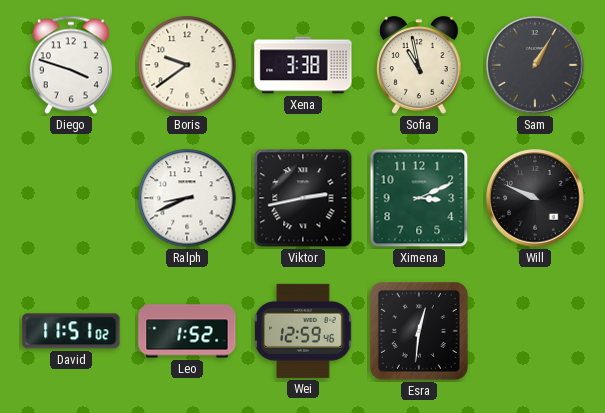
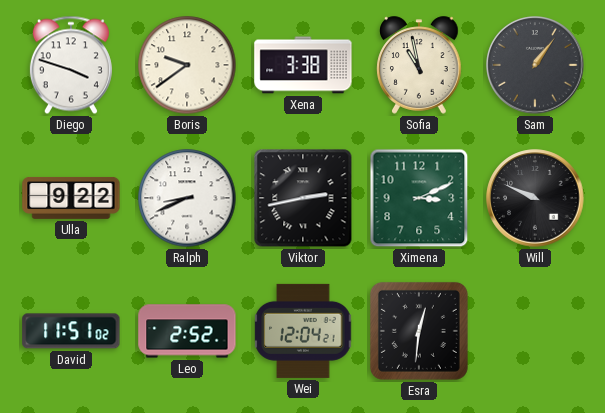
Sam: 1:05 -> 1:06
Ulla: none -> 9:22
Leo: 1:52 -> 2:52
Wei: 12:59 -> 12:04
